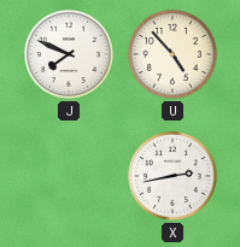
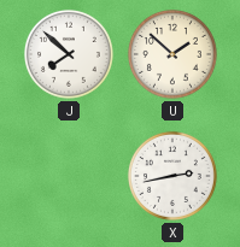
J: 7:49 -> 7:52
U: 4:53 -> 1:52
